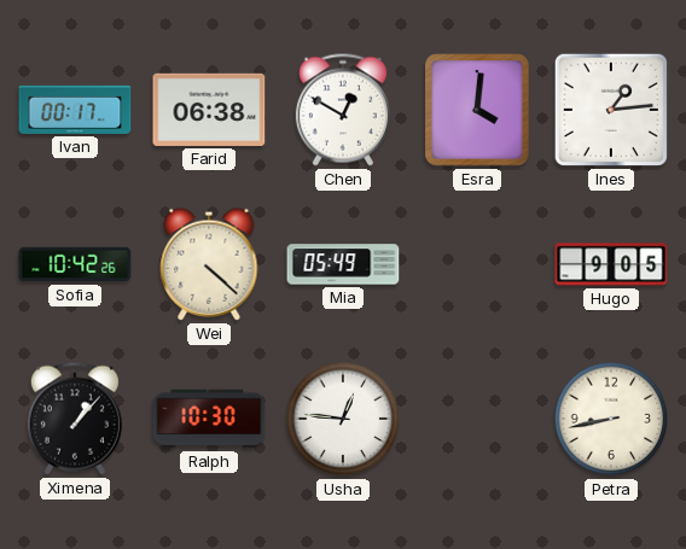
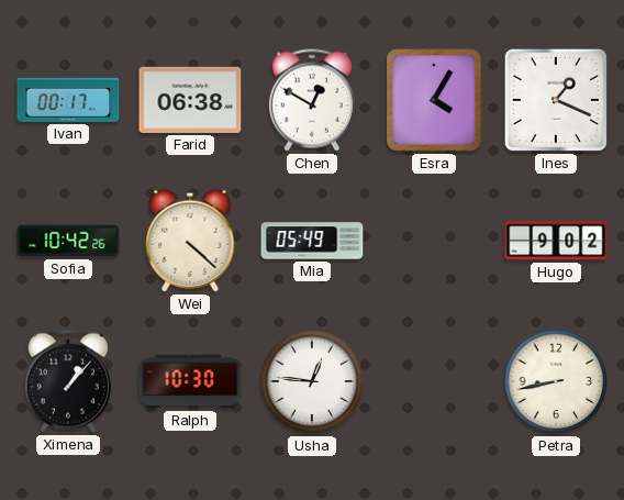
Esra: 4:01 -> 4:05
Ines: 1:14 -> 1:19
Hugo: 9:05 -> 9:02
